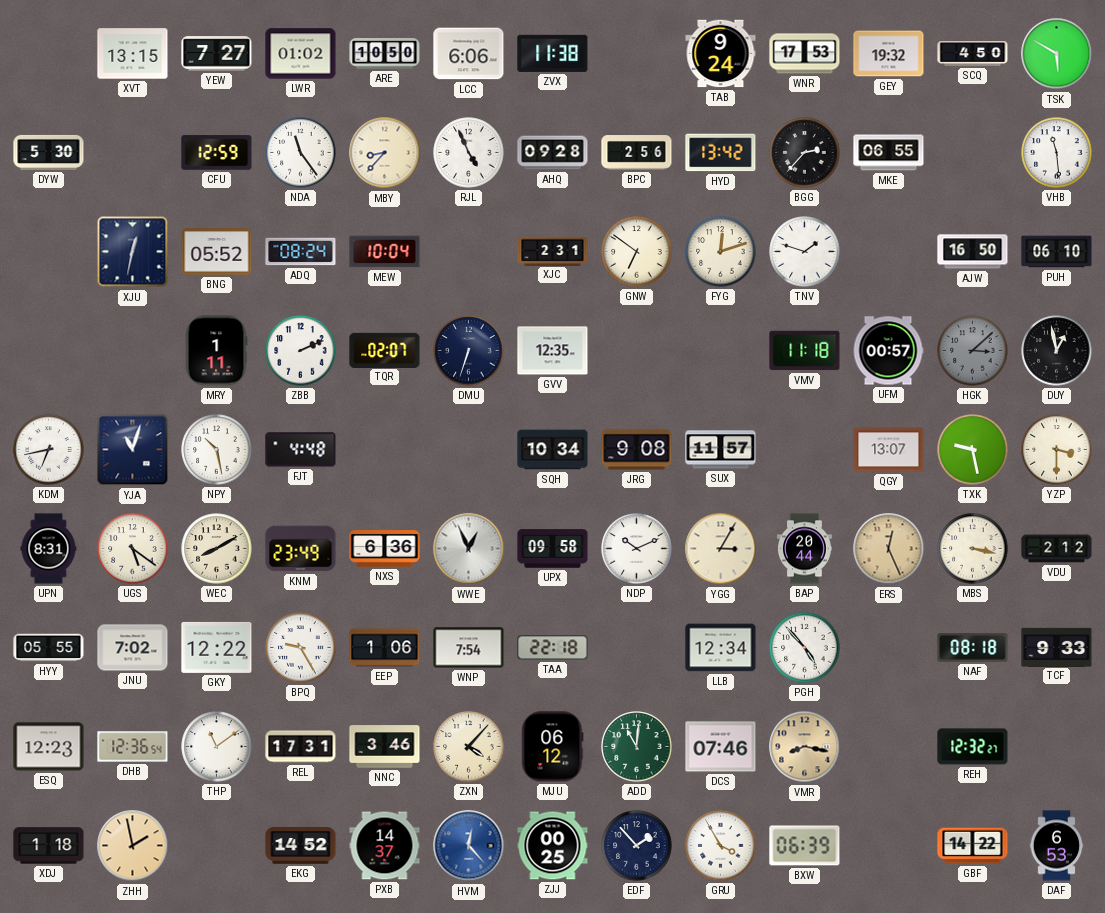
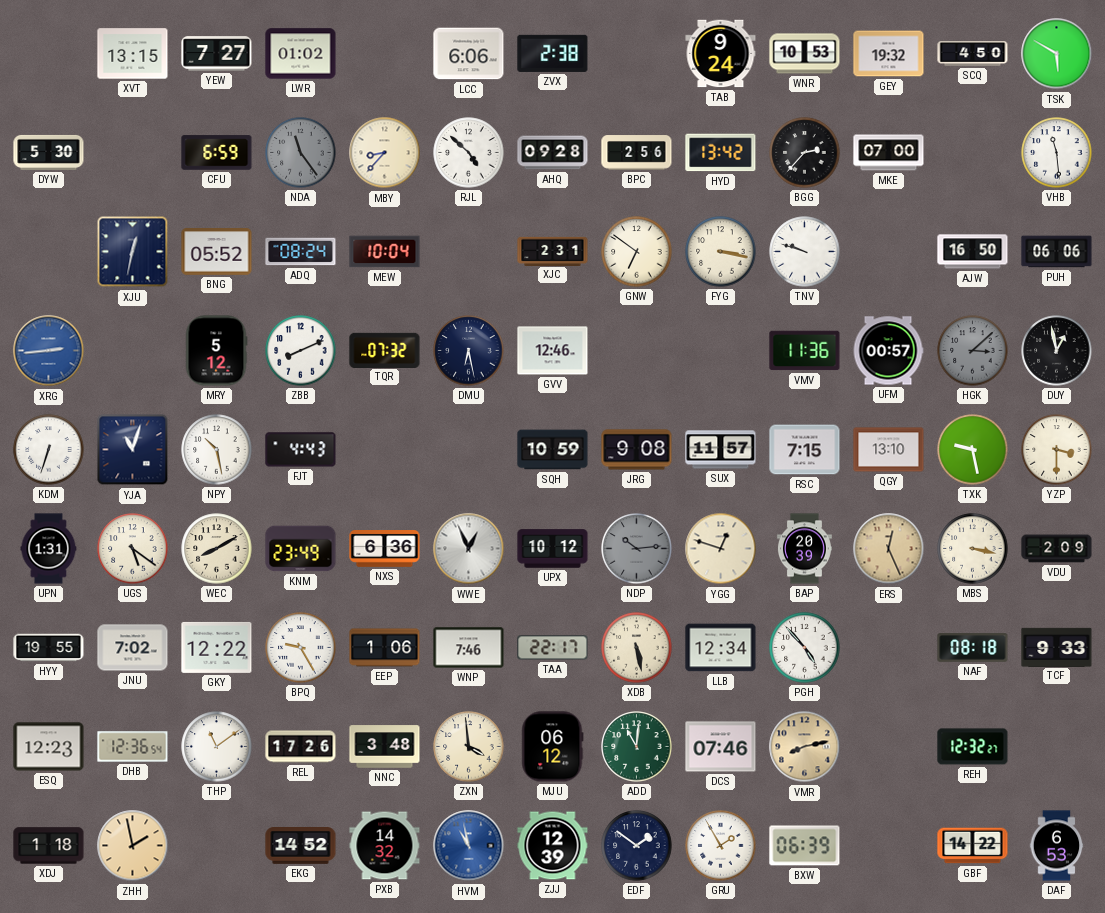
ARE: 10:50 -> none
ZVX: 11:38 -> 2:38
WNR: 17:53 -> 10:53
CFU: 12:59 -> 6:59
NDA dial: white -> grey
RJL: 4:56 -> 4:52
MKE: 06:55 -> 07:00
FYG: 12:12 -> 3:17
TNV: 1:48 -> 9:48
PUH: 06:10 -> 06:06
XRG: none -> 2:44
MRY: 1:11 -> 5:12
ZBB: 2:11 -> 8:11
TQR: 02:07 -> 07:32
DMU: 6:33 -> 6:28
GVV: 12:35 -> 12:46
VMV: 11:18 -> 11:36
KDM: 6:43 -> 6:33
FJT: 4:48 -> 4:43
SQH: 10:34 -> 10:59
RSC: none -> 7:15
QGY: 13:07 -> 13:10
UPN: 8:31 -> 1:31
UPX: 09:58 -> 10:12
NDP: 10:11 -> 10:14
NDP dial: white -> grey
YGG: 3:05 -> 12:48
BAP: 20:44 -> 20:39
VDU: 2:12 -> 2:09
HYY: 05:55 -> 19:55
WNP: 7:54 -> 7:46
TAA: 22:18 -> 22:17
XDB: none -> 5:28
REL: 17:31 -> 17:26
NNC: 3:46 -> 3:48
ZXN: 4:07 -> 3:59
VMR: 8:17 -> 8:13
PXB: 14:37 -> 14:32
HVM: 12:23 -> 10:58
ZJJ: 00:25 -> 12:39
EDF: 1:53 -> 1:51
GRU: 3:55 -> 1:55
